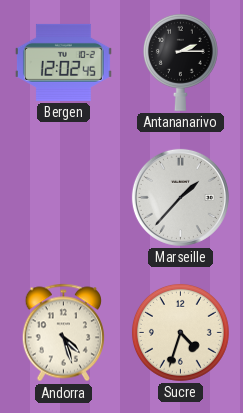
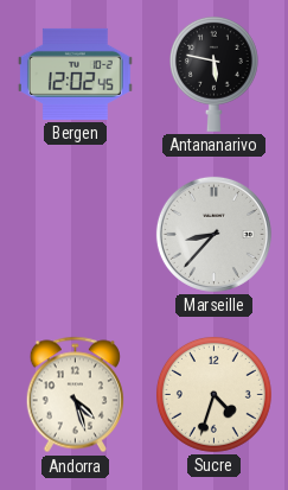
Antananarivo: 2:15 -> 5:47
Marseille: 1:37 -> 8:37
